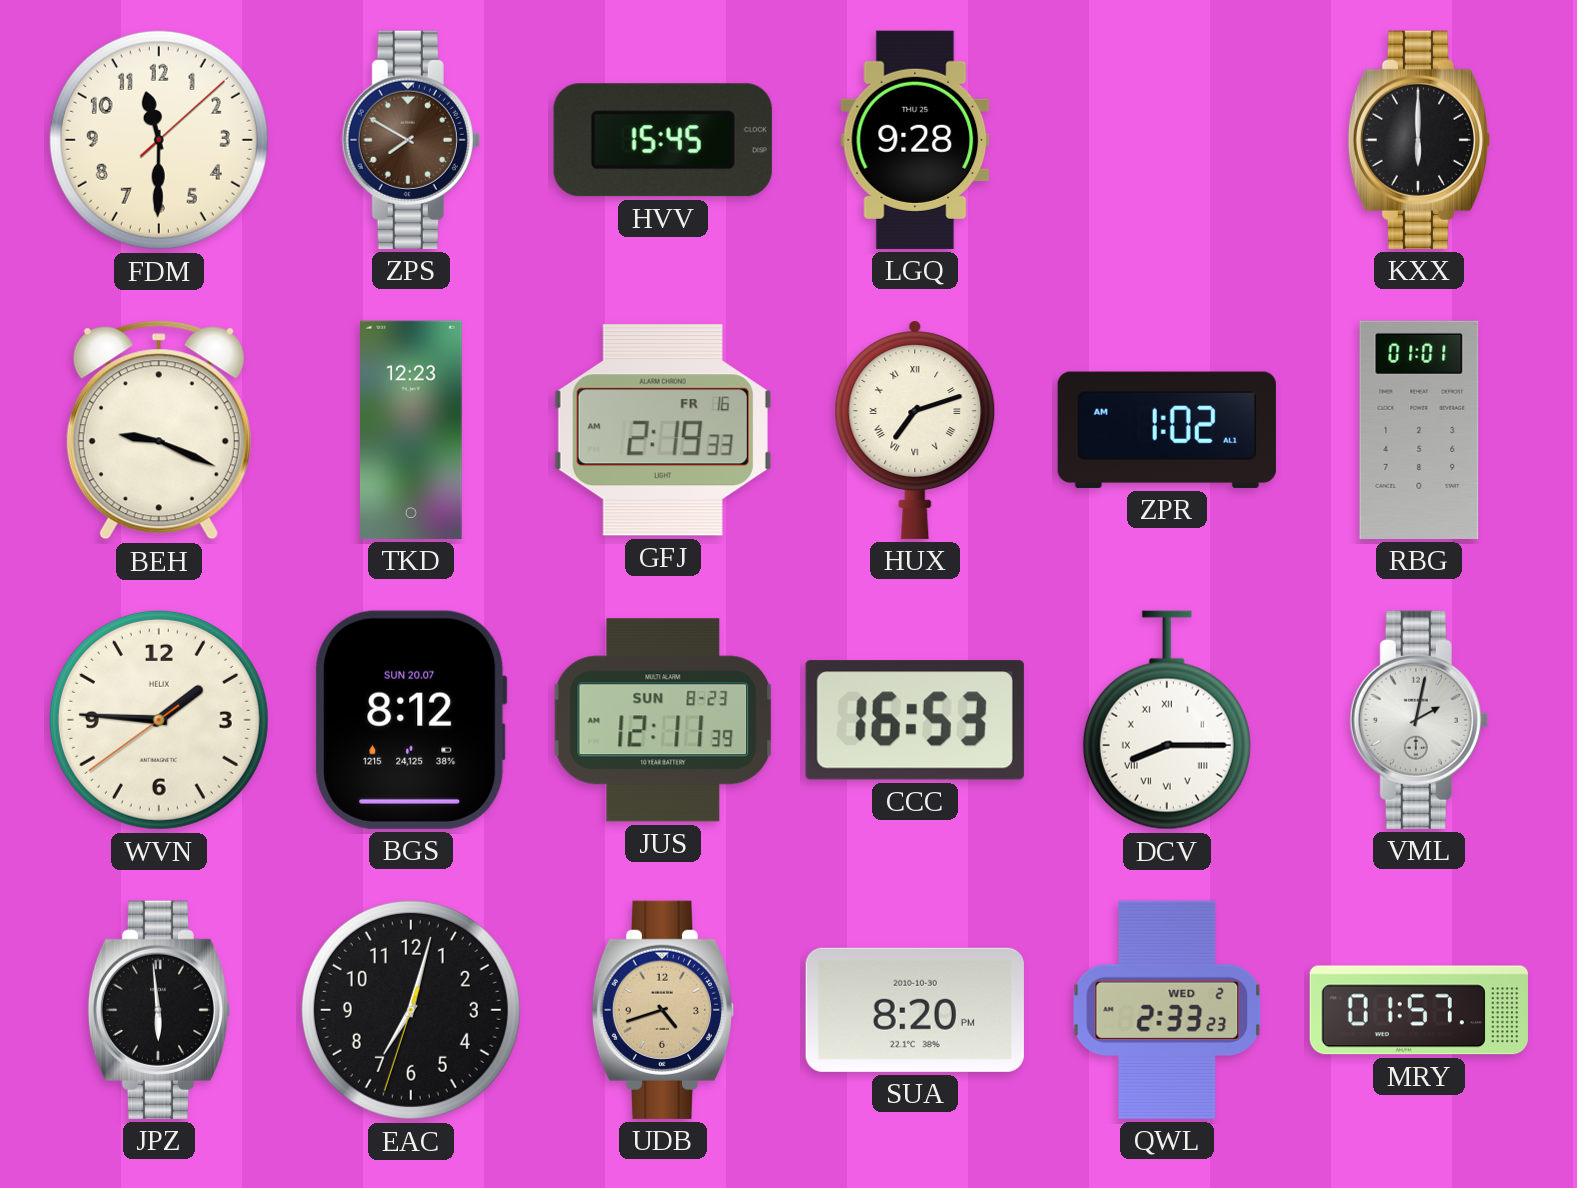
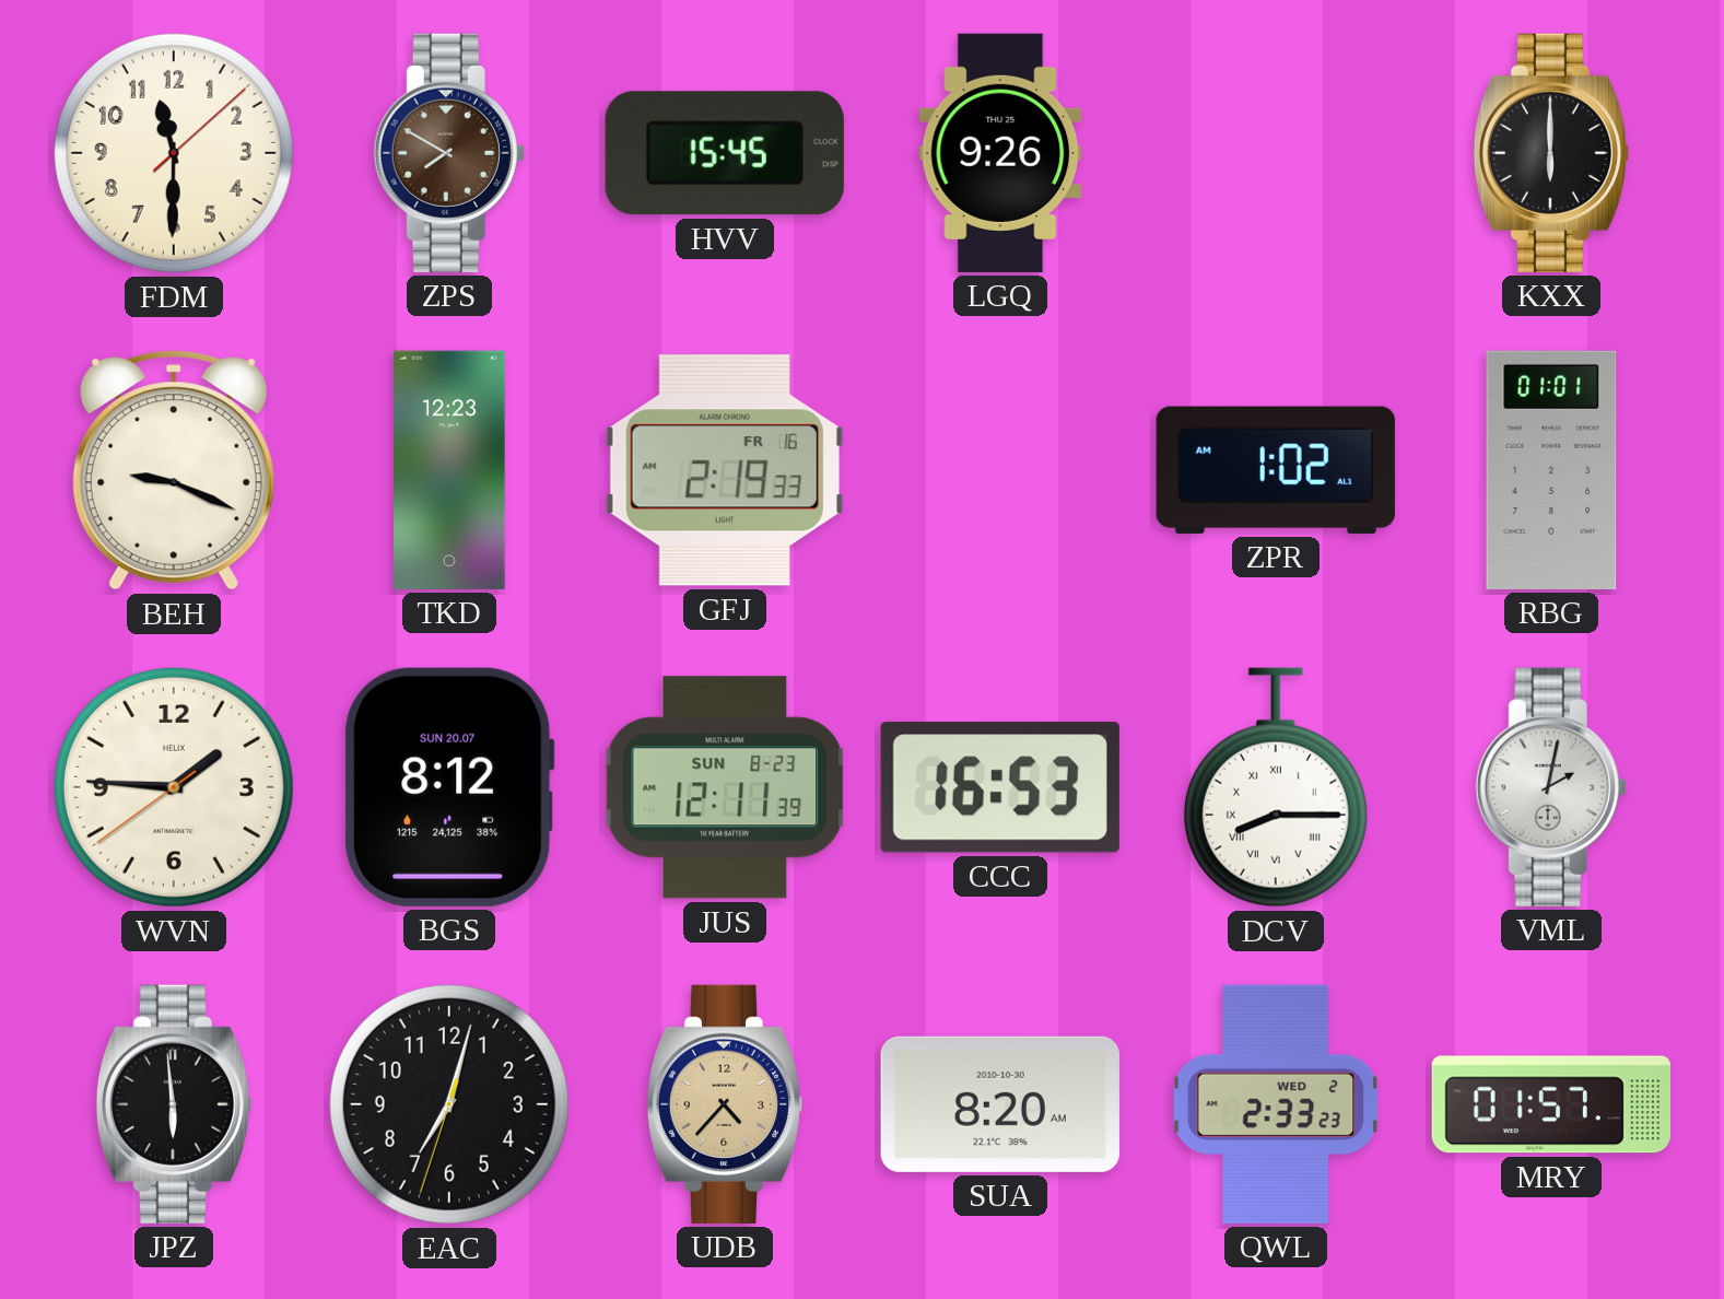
LGQ: 9:28 -> 9:26
HUX: 7:12 -> none
UDB: 4:42 -> 4:37
SUA: 8:20 PM -> 8:20 AM
